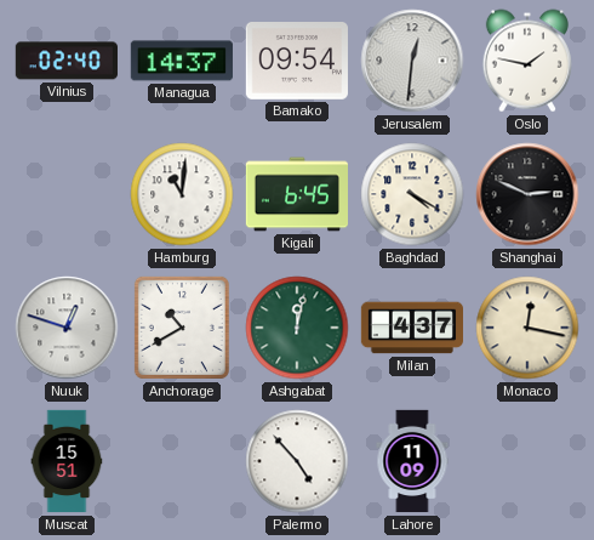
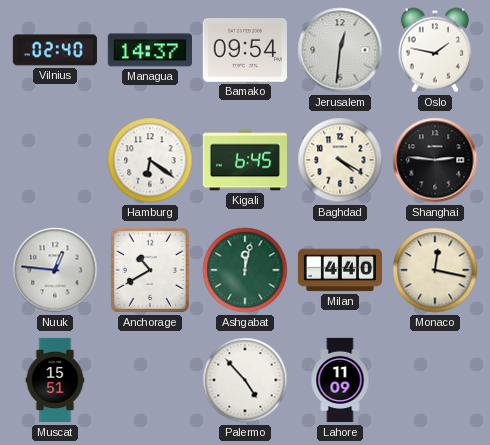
Hamburg: 11:01 -> 6:21
Shanghai: 2:49 -> 2:46
Nuuk: 12:48 -> 12:46
Milan: 4:37 -> 4:40
